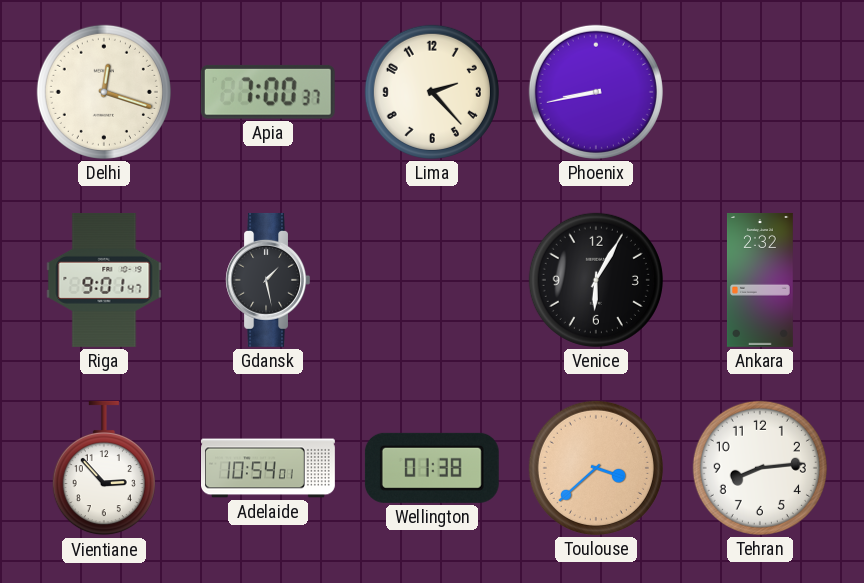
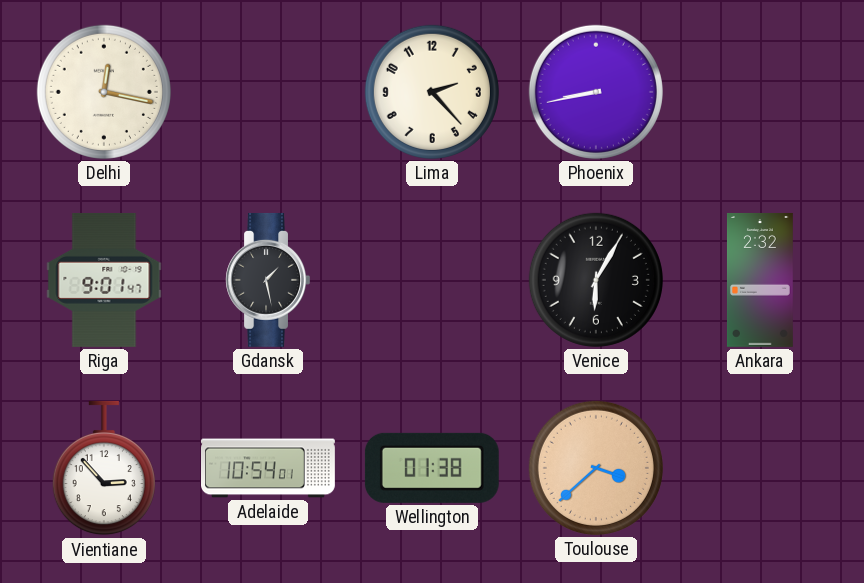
Delhi: 12:18 -> 12:17
Apia: 7:00 -> none
Tehran: 8:14 -> none
